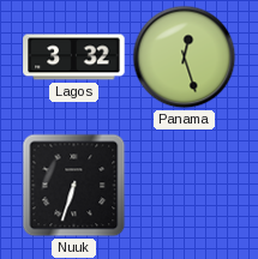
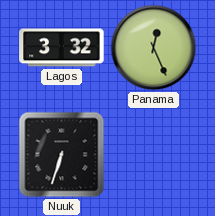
Panama: 12:27 -> 12:26
